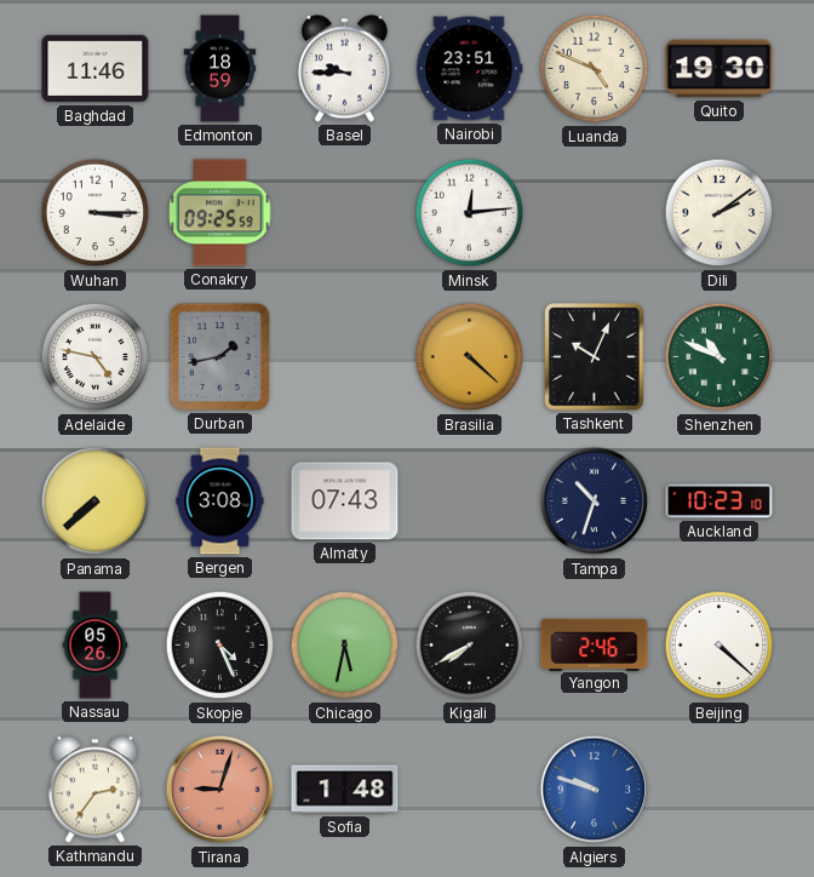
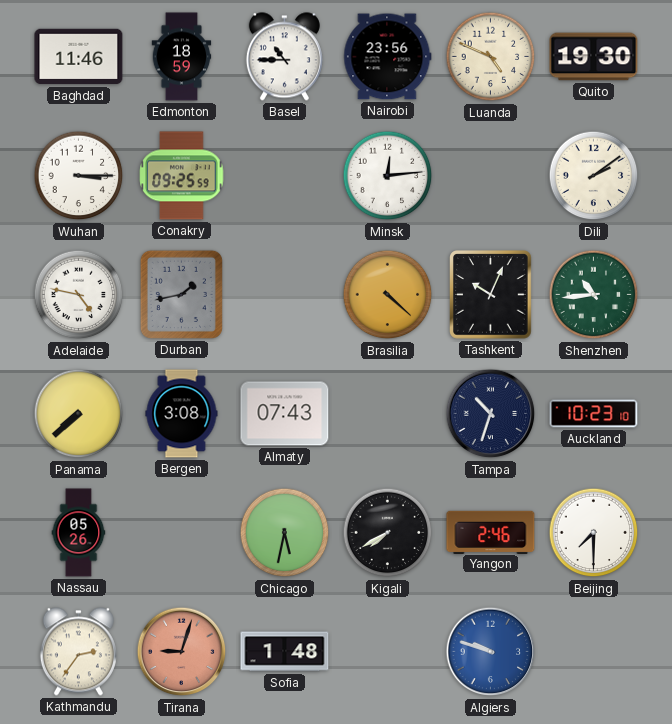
Basel: 9:45 -> 10:45
Nairobi: 23:51 -> 23:56
Shenzhen: 10:49 -> 10:44
Skopje: 4:26 -> none
Beijing: 4:22 -> 7:30
